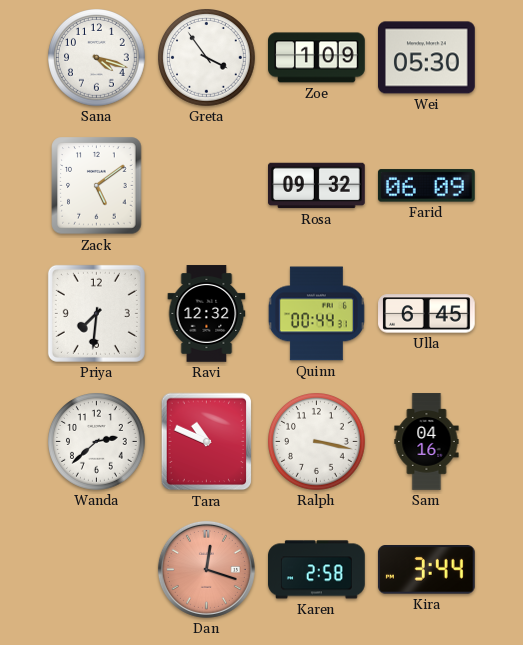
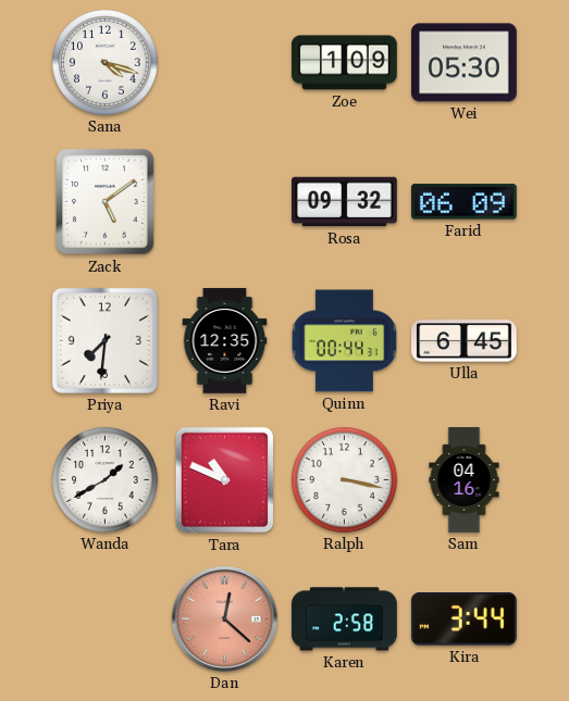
Greta: 3:54 -> none
Ravi: 12:32 -> 12:35
Wanda: 2:38 -> 1:40
Dan: 12:18 -> 12:22
